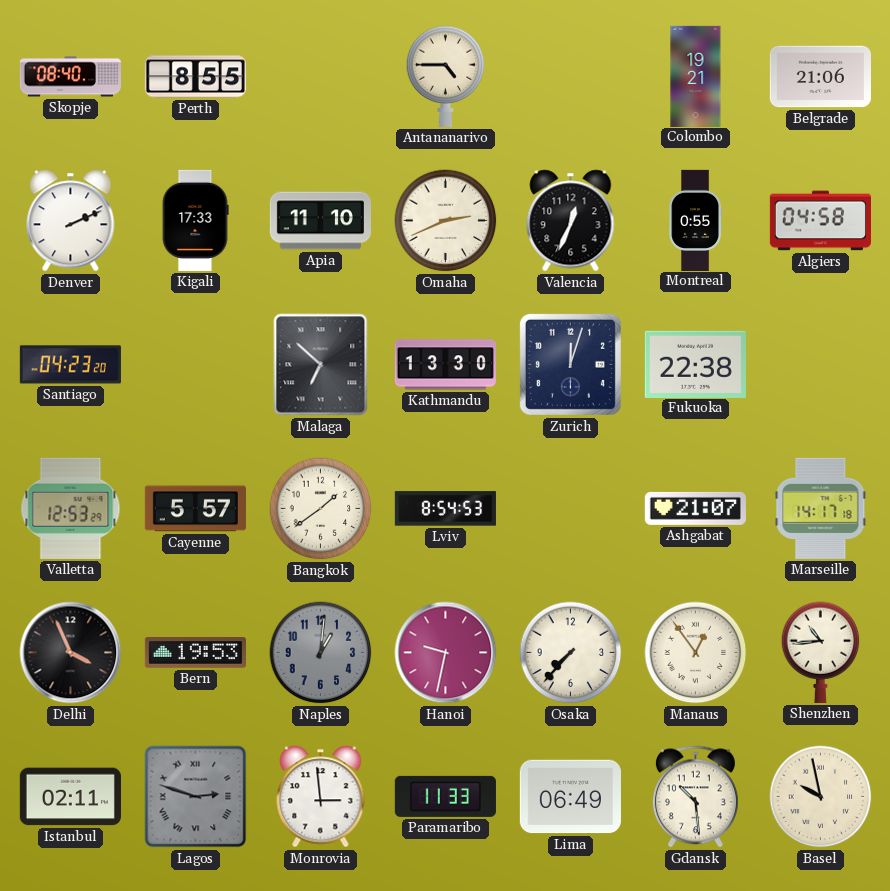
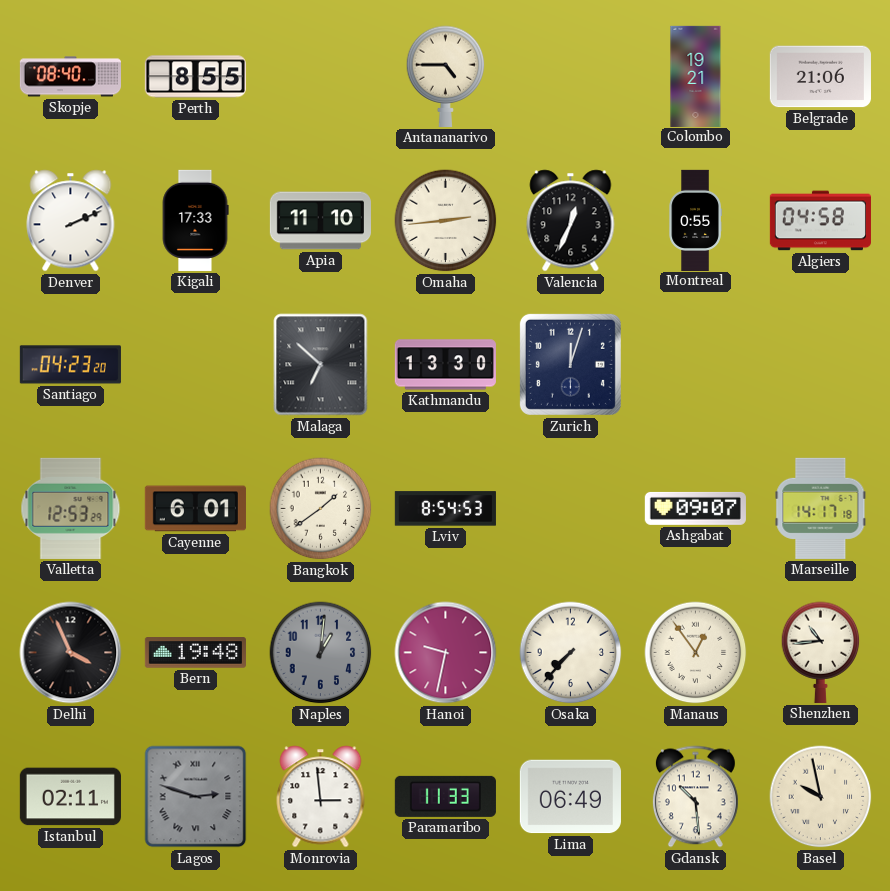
Omaha: 2:41 -> 2:44
Fukuoka: 22:38 -> none
Cayenne: 5:57 -> 6:01
Ashgabat: 21:07 -> 09:07
Bern: 19:53 -> 19:48
